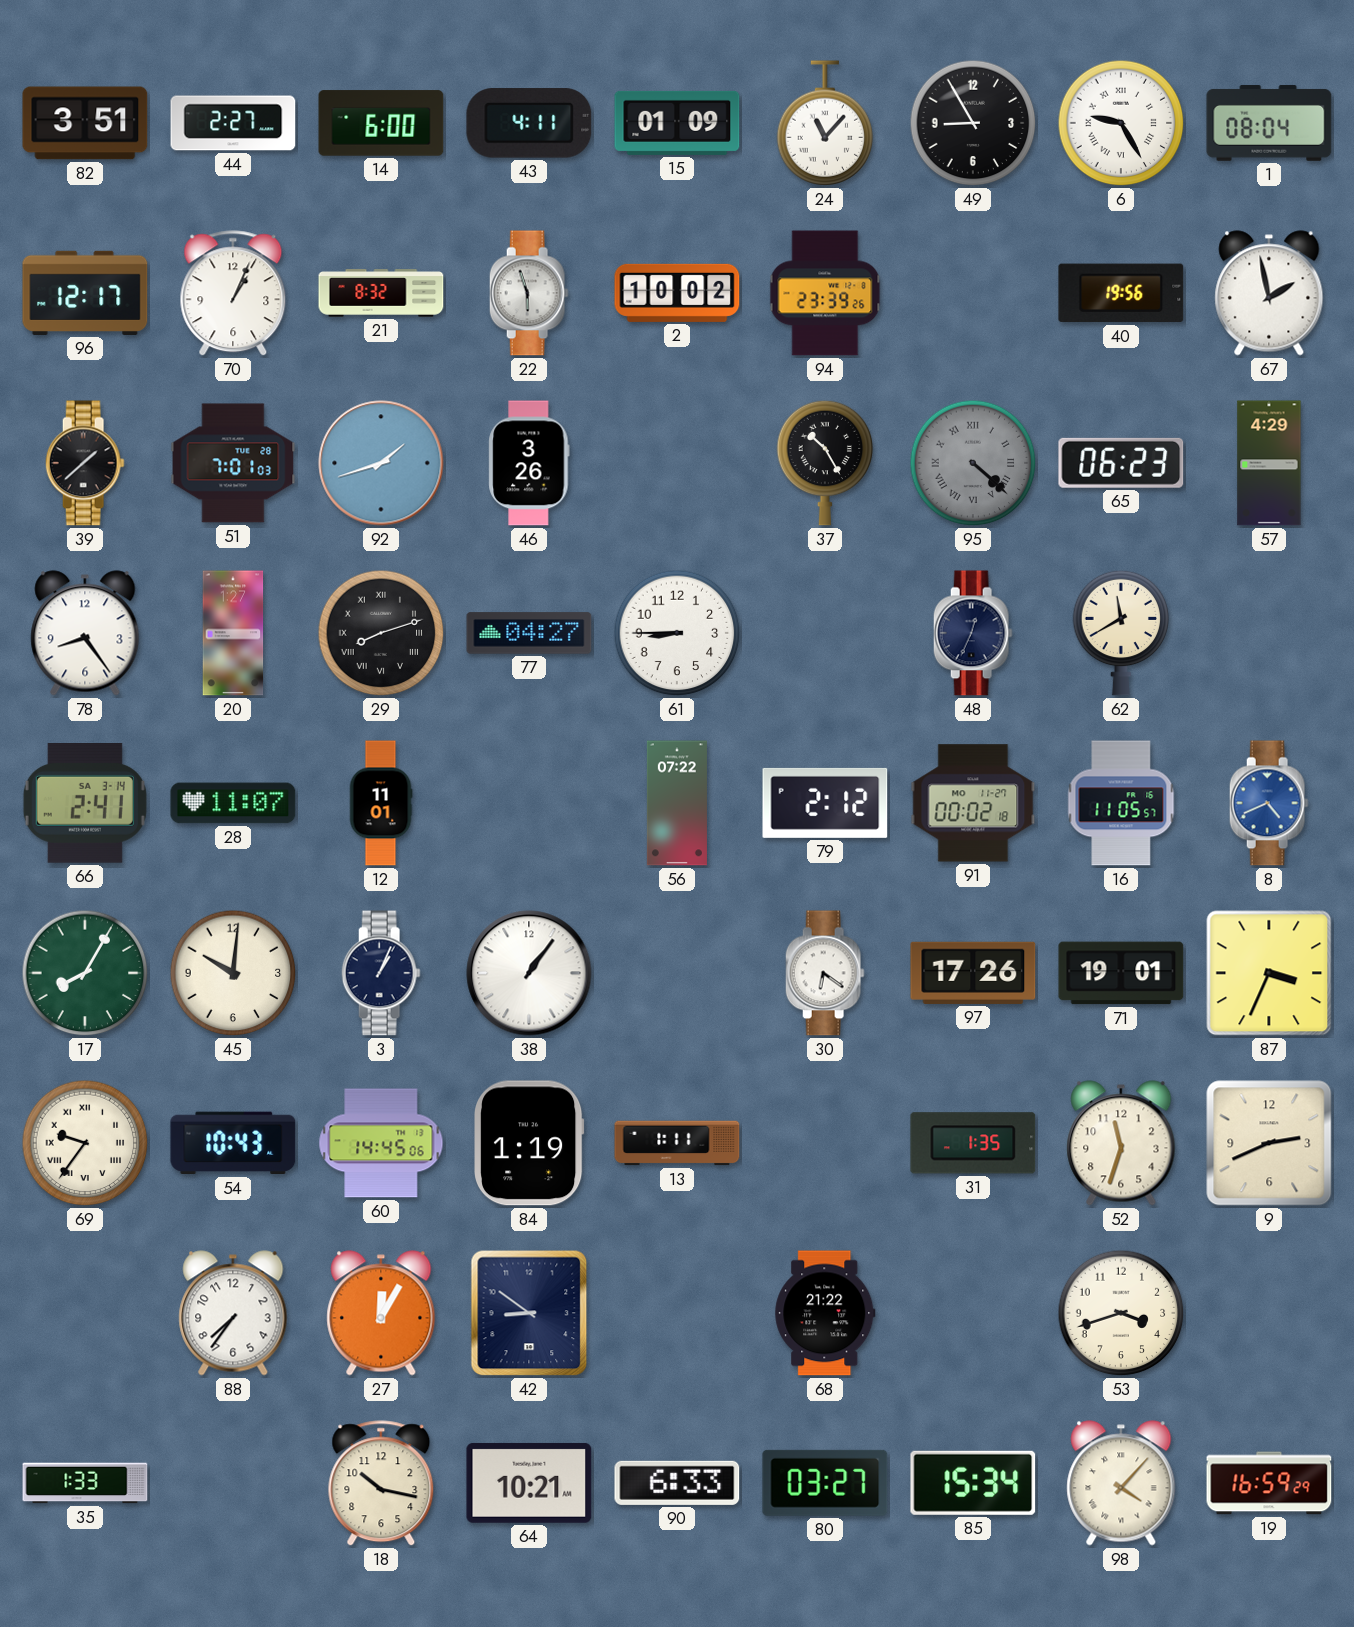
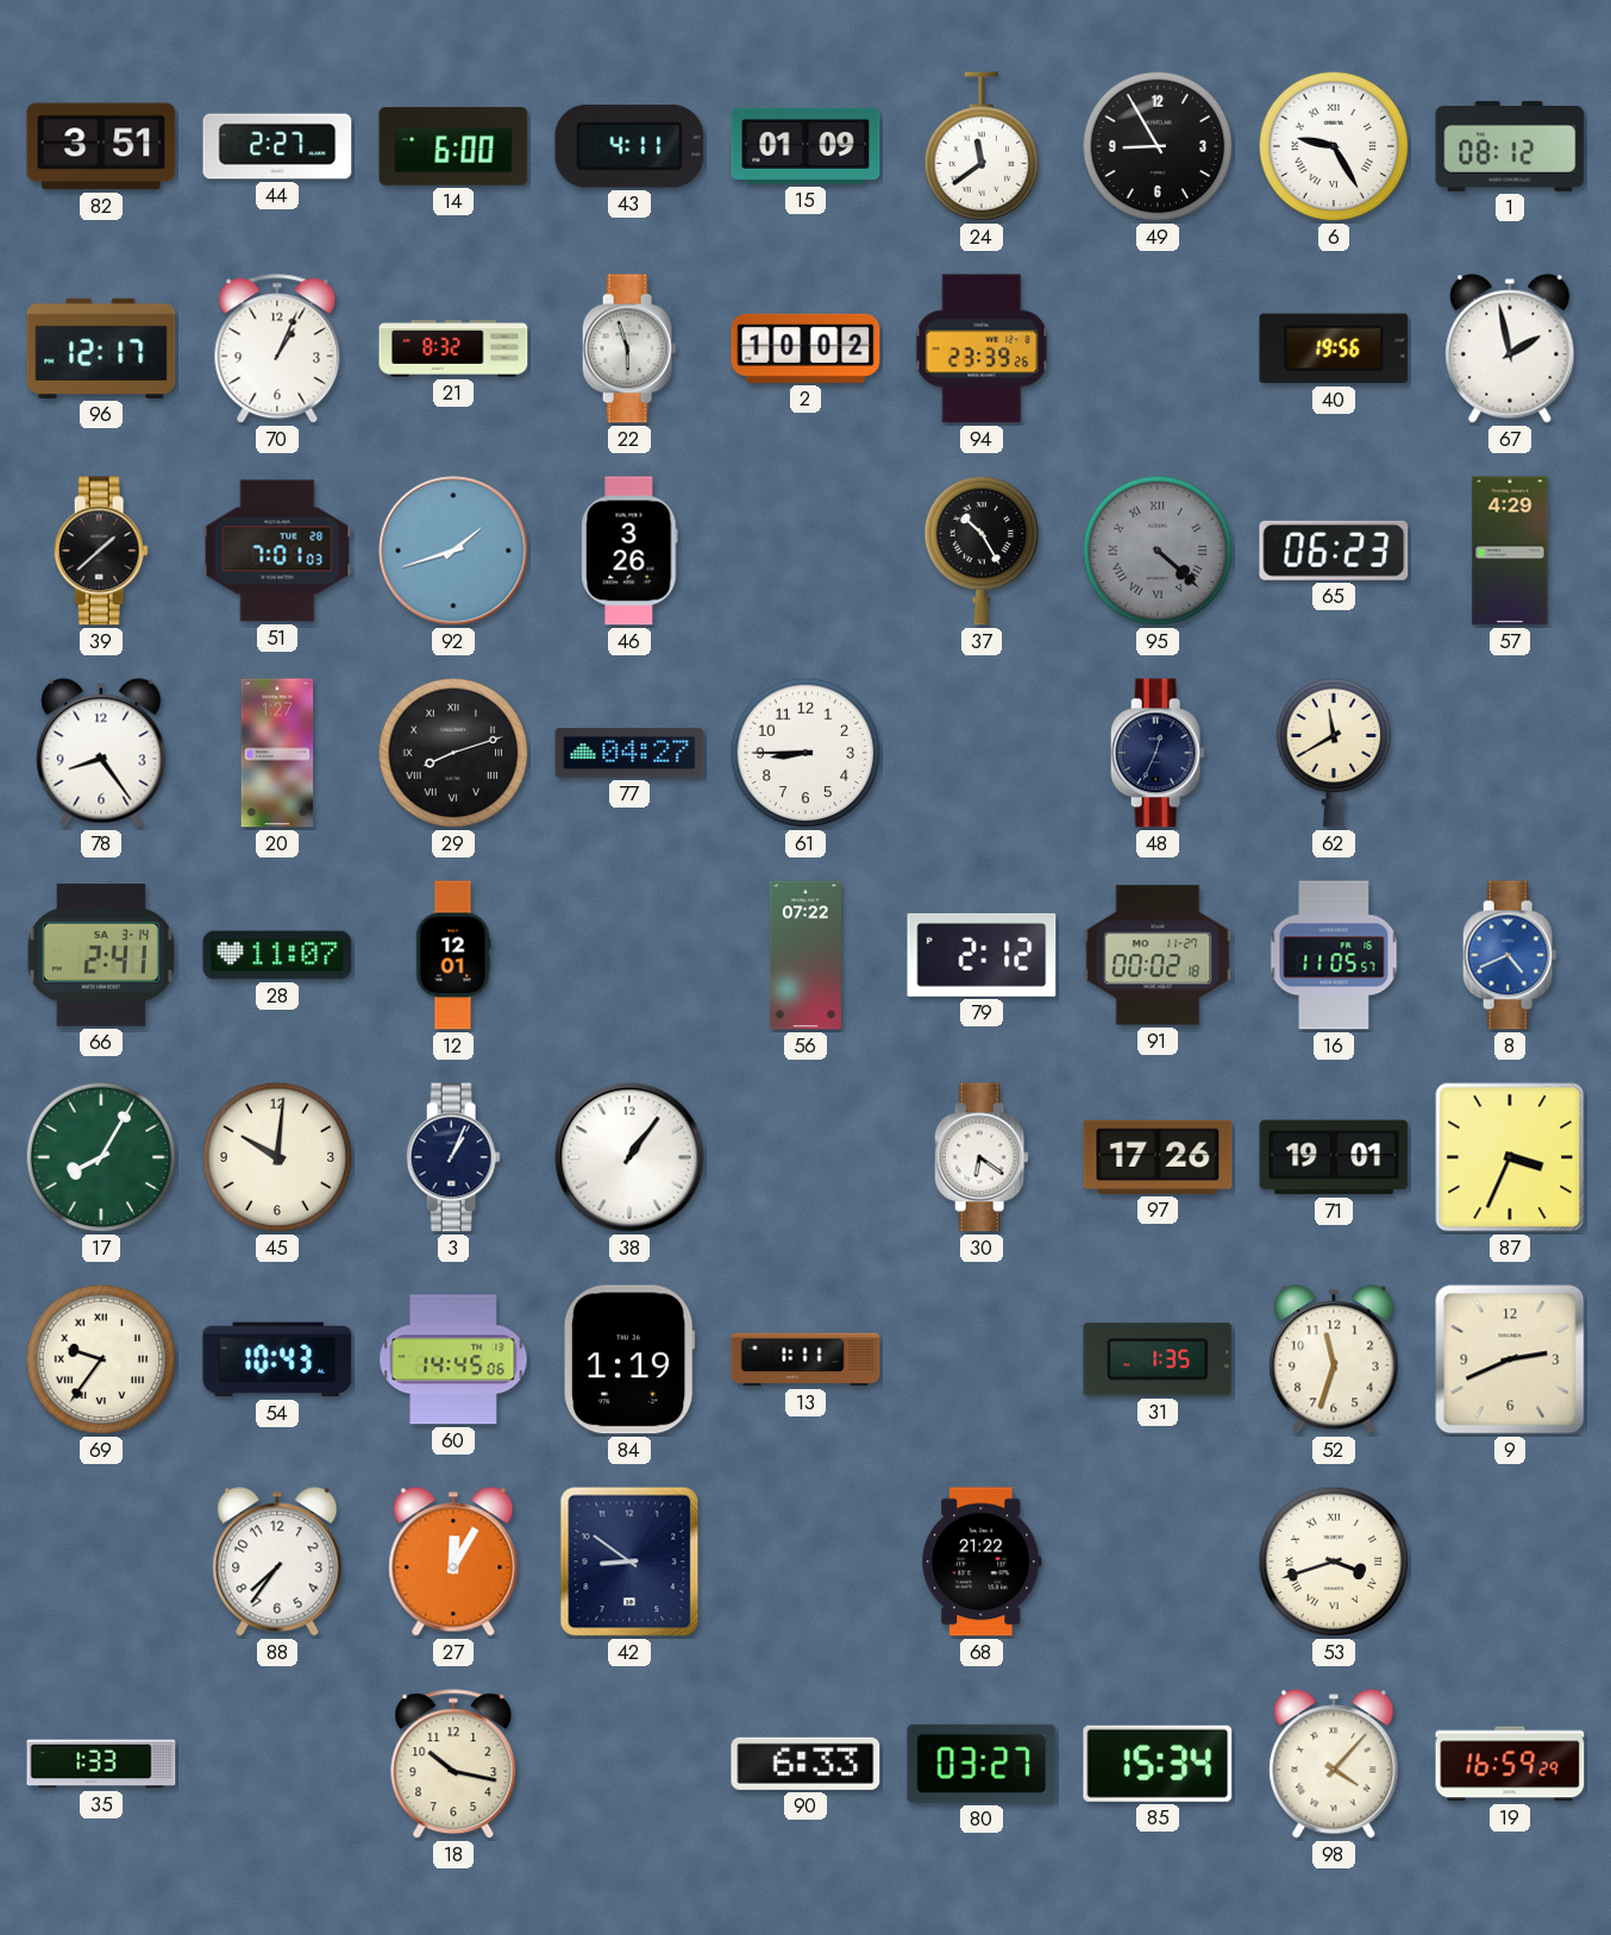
24: 11:07 -> 11:39
1: 08:04 -> 08:12
12: 11:01 -> 12:01
53 numerals: Arabic -> Roman
64: 10:21 -> none
